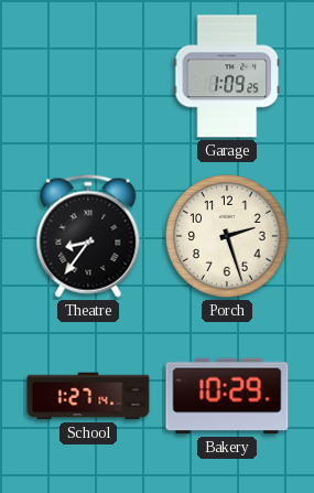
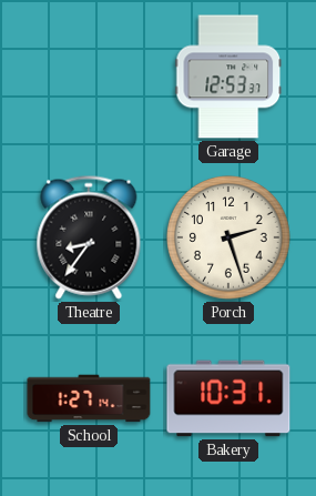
Garage: 1:09 -> 12:53
Bakery: 10:29 -> 10:31
